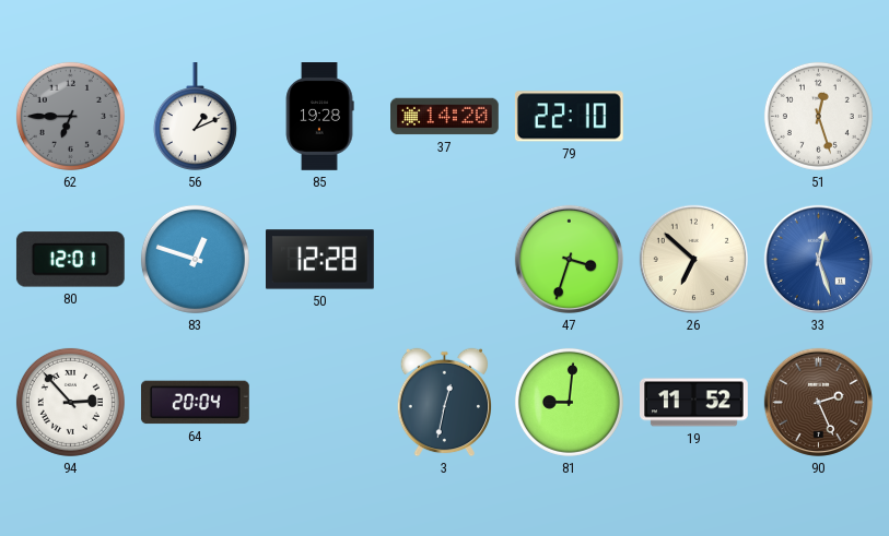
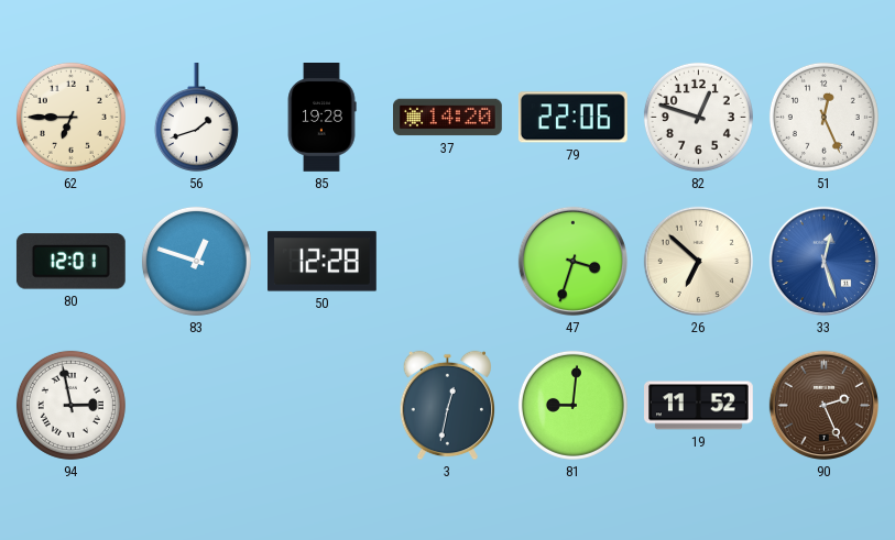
62 dial: grey -> cream
56: 1:11 -> 1:42
79: 22:10 -> 22:06
82: none -> 12:48
51: 12:27 -> 12:26
94: 2:53 -> 2:58
64: 20:04 -> none
